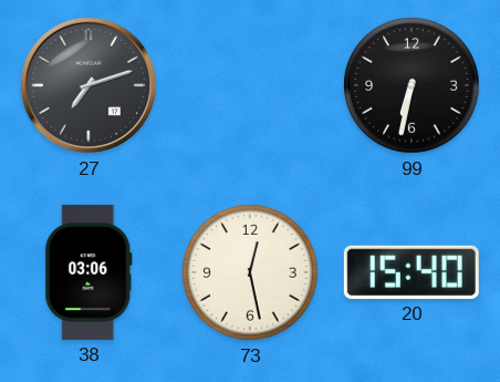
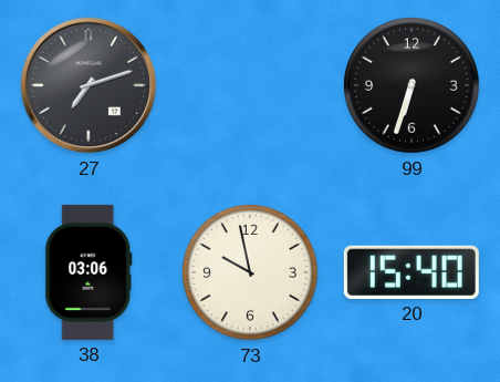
99: 6:32 -> 6:33
73: 12:28 -> 9:58
